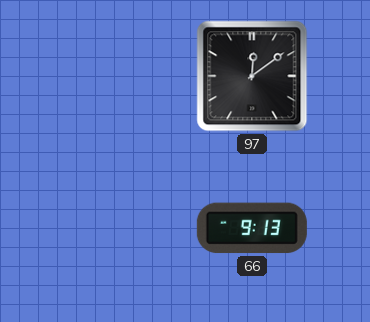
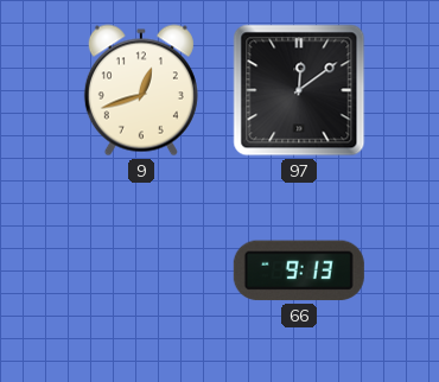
9: none -> 12:42
